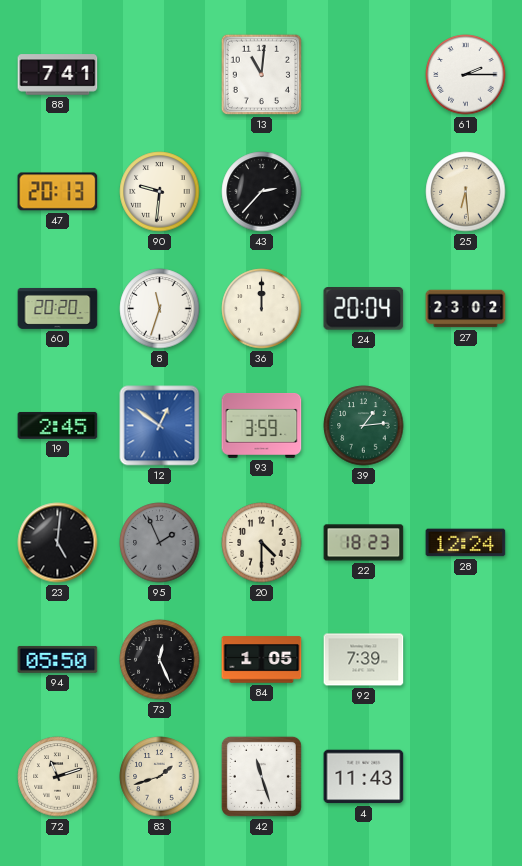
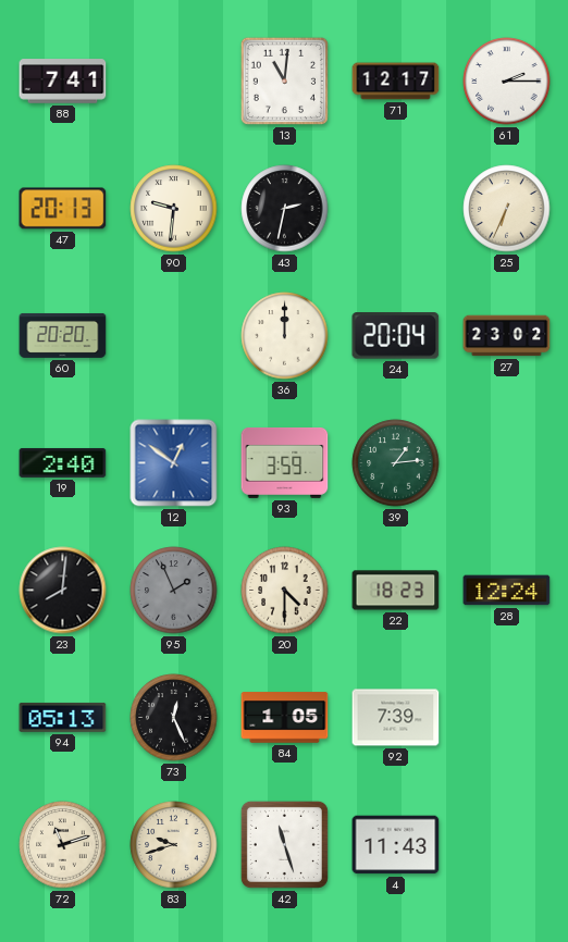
71: none -> 12:17
43: 2:37 -> 2:32
25: 6:29 -> 6:34
8: 11:33 -> none
19: 2:45 -> 2:40
23: 5:01 -> 8:01
94: 05:50 -> 05:13
83: 1:42 -> 9:42
